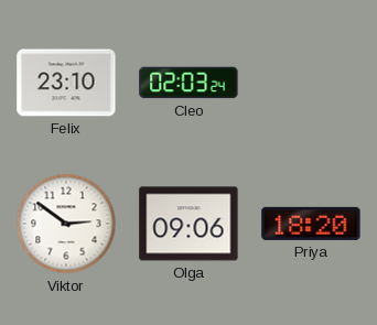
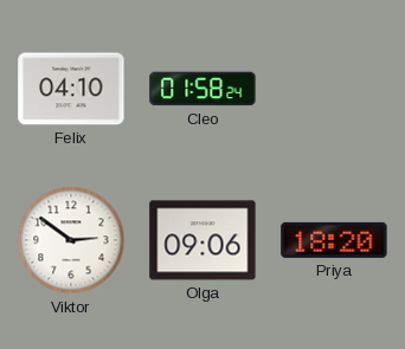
Felix: 23:10 -> 04:10
Cleo: 02:03 -> 01:58
